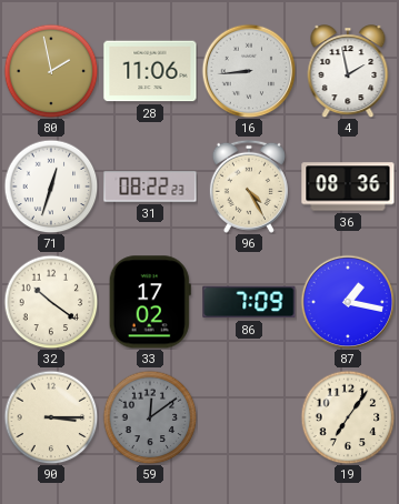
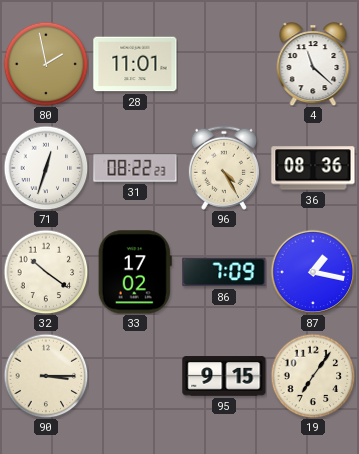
28: 11:06 -> 11:01
16: 8:44 -> none
4: 1:58 -> 11:22
59: 12:09 -> none
95: none -> 9:15
